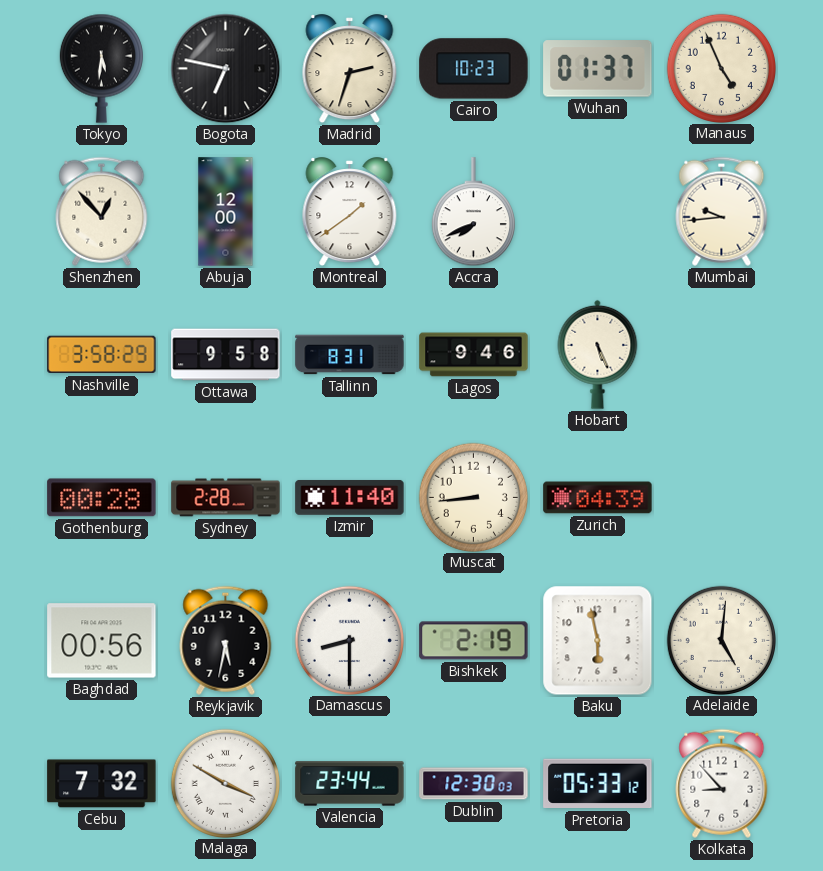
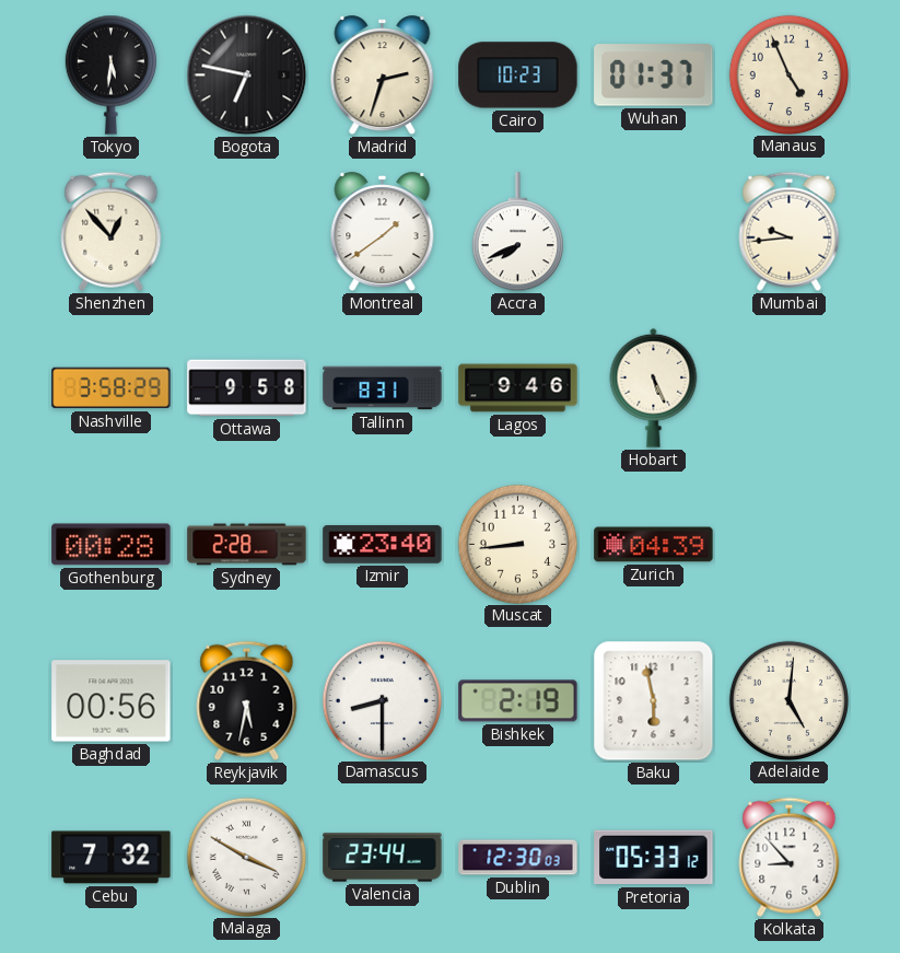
Abuja: 12:00 -> none
Izmir: 11:40 -> 23:40
